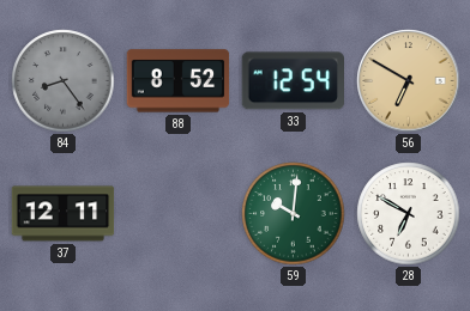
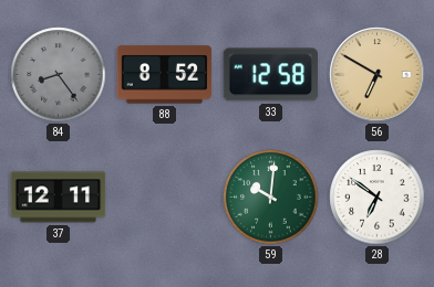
33: 12:54 -> 12:58
28: 6:50 -> 6:51
